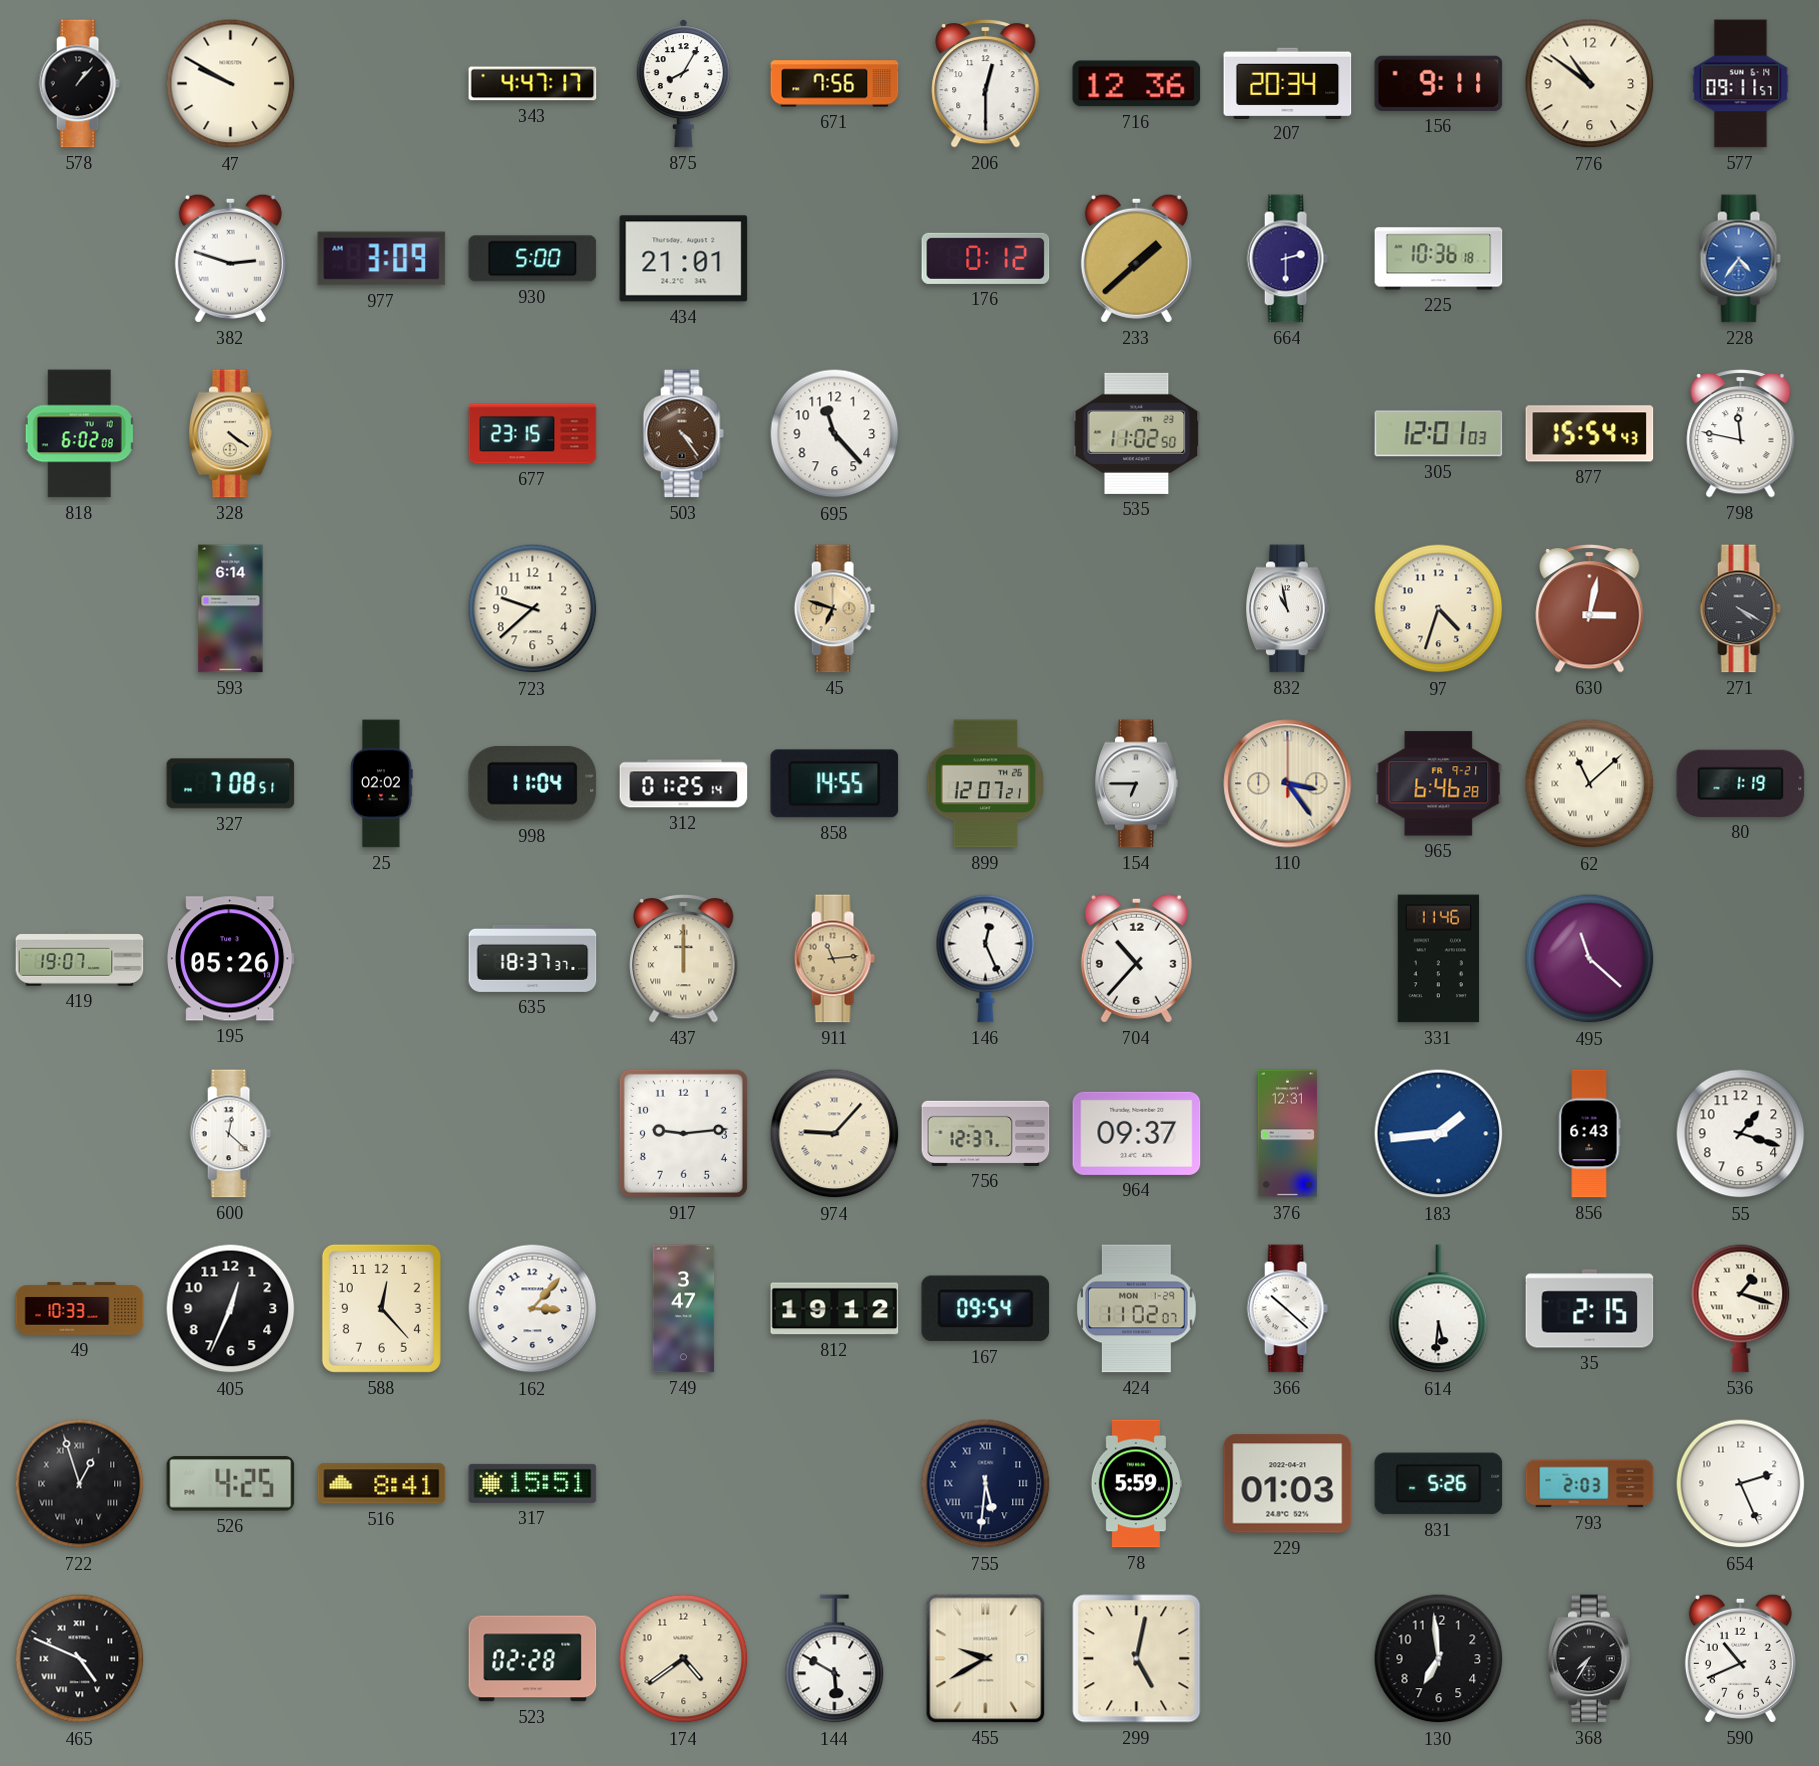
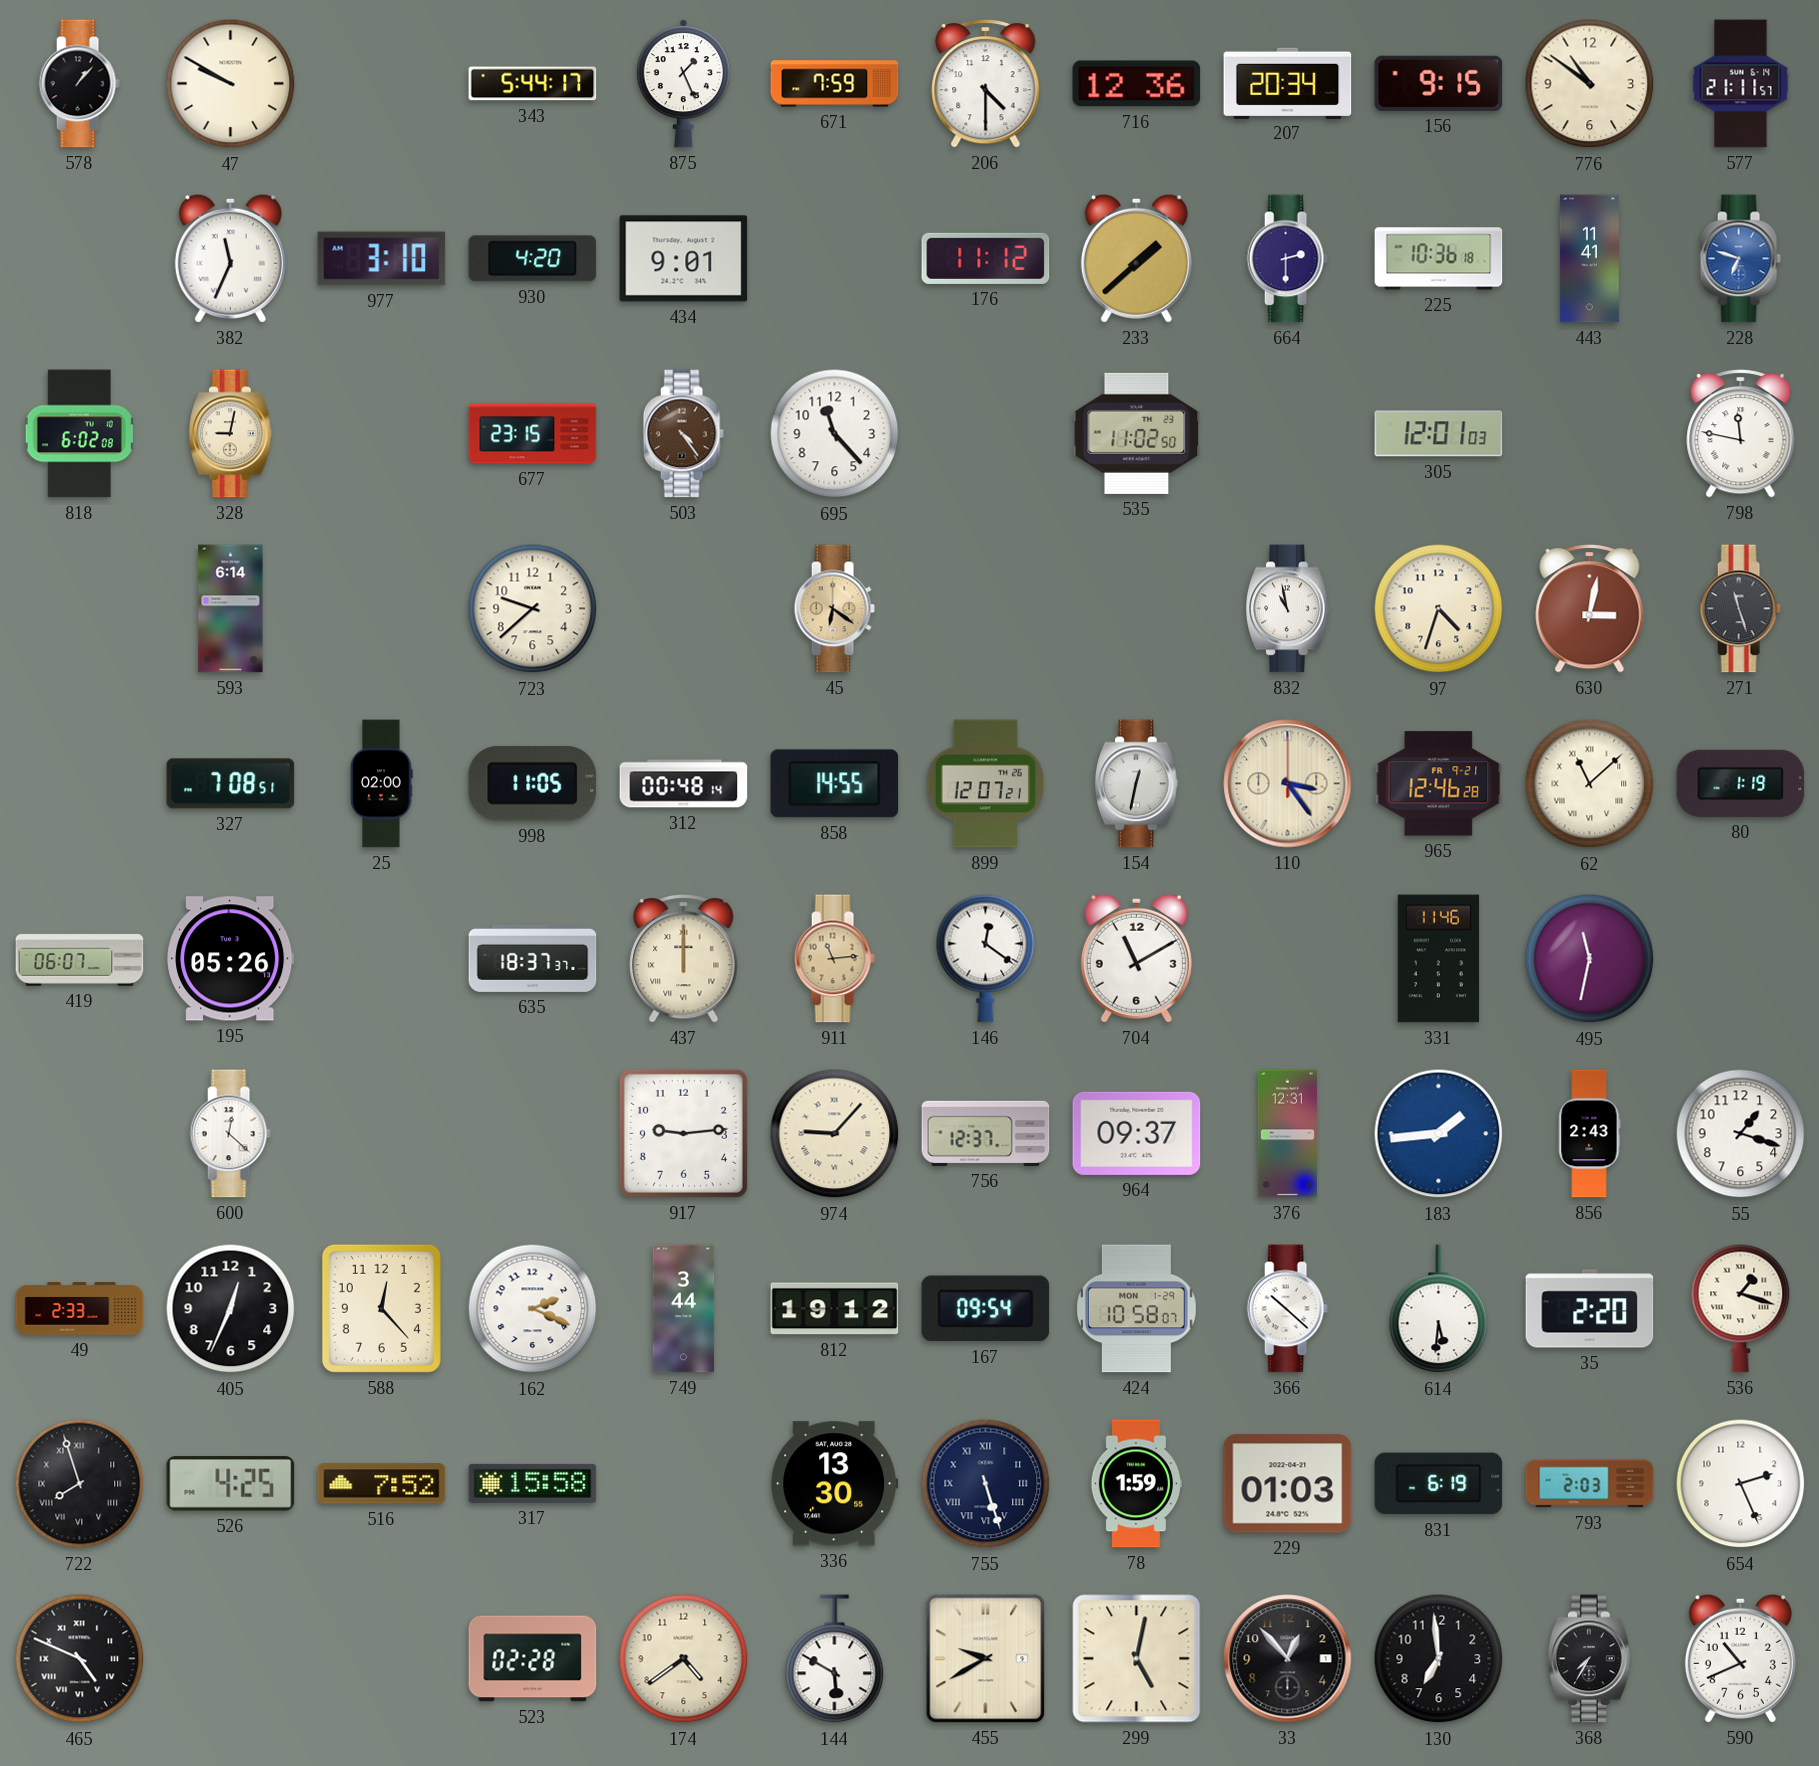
343: 4:47 -> 5:44
875: 8:05 -> 1:26
671: 7:56 -> 7:59
206: 12:30 -> 4:30
156: 9:11 -> 9:15
577: 09:11 -> 21:11
382: 2:48 -> 11:34
977: 3:09 -> 3:10
930: 5:00 -> 4:20
434: 21:01 -> 9:01
176: 0:12 -> 11:12
443: none -> 11:41
228: 4:36 -> 6:48
328: 4:21 -> 9:02
877: 15:54 -> none
45: 6:48 -> 6:21
271: 4:20 -> 11:27
25: 02:02 -> 02:00
998: 11:04 -> 11:05
312: 01:25 -> 00:48
154: 6:45 -> 12:32
965: 6:46 -> 12:46
419: 19:07 -> 06:07
146: 12:26 -> 12:21
704: 10:37 -> 11:10
495: 11:22 -> 11:32
856: 6:43 -> 2:43
49: 10:33 -> 2:33
162: 3:07 -> 2:19
749: 3:47 -> 3:44
424: 11:02 -> 10:58
35: 2:15 -> 2:20
722: 12:57 -> 7:57
516: 8:41 -> 7:52
317: 15:51 -> 15:58
336: none -> 13:30
755: 5:31 -> 5:27
78: 5:59 -> 1:59
831: 5:26 -> 6:19
33: none -> 12:53
